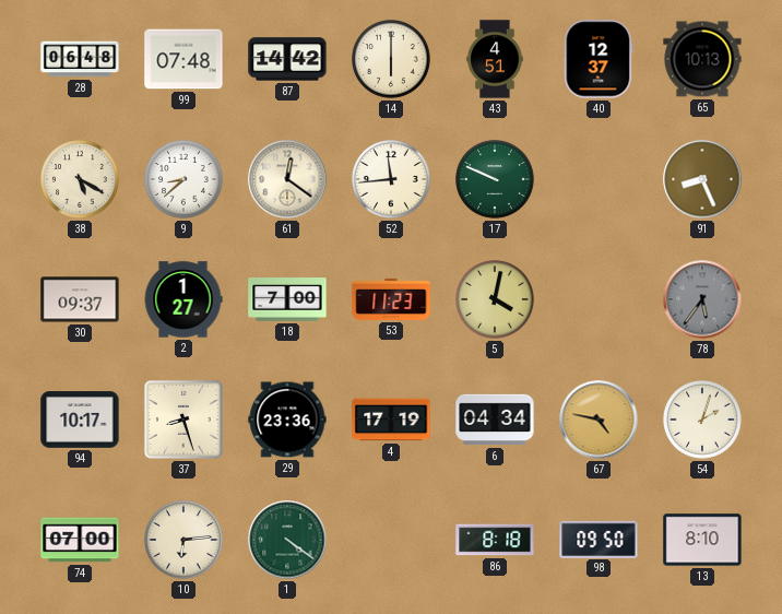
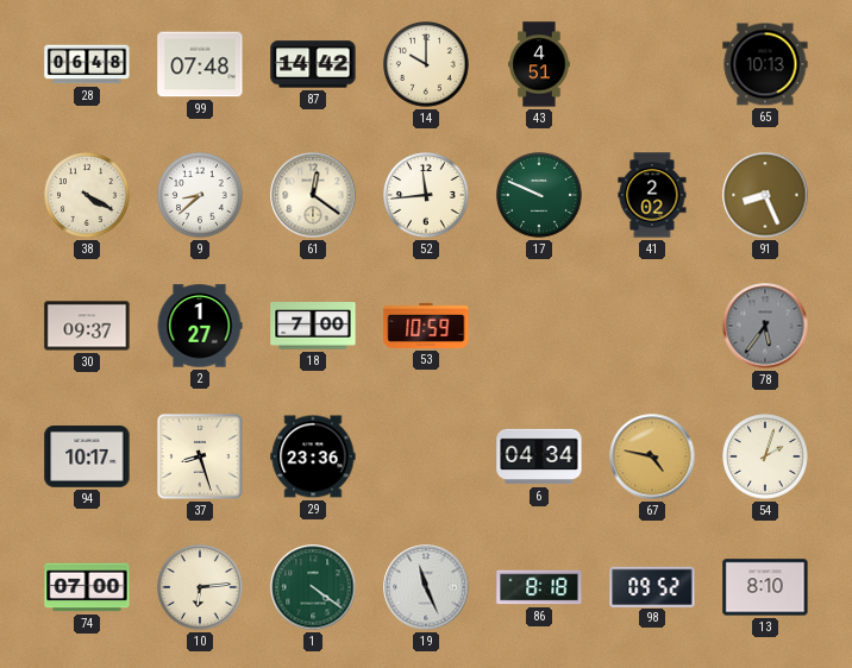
14: 6:00 -> 10:00
40: 12:37 -> none
38: 5:20 -> 4:20
41: none -> 2:02
53: 11:23 -> 10:59
5: 4:02 -> none
4: 17:19 -> none
19: none -> 11:26
98: 09:50 -> 09:52
